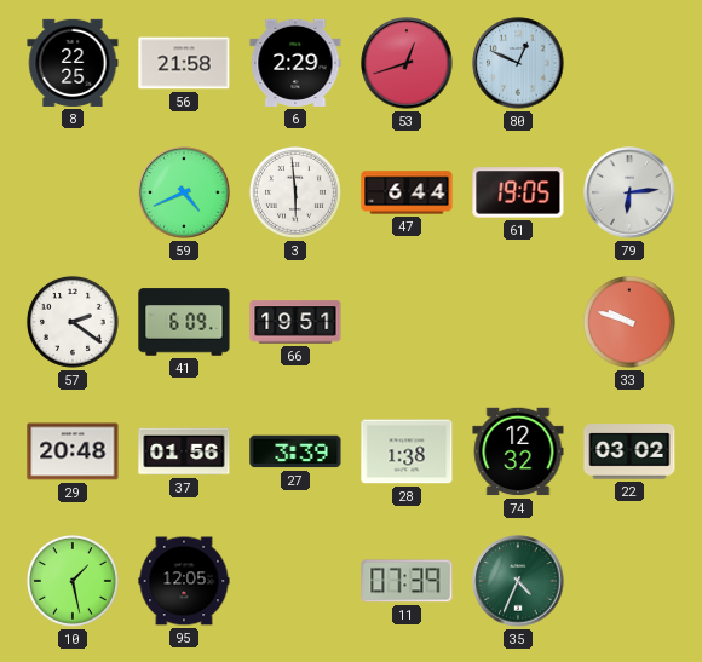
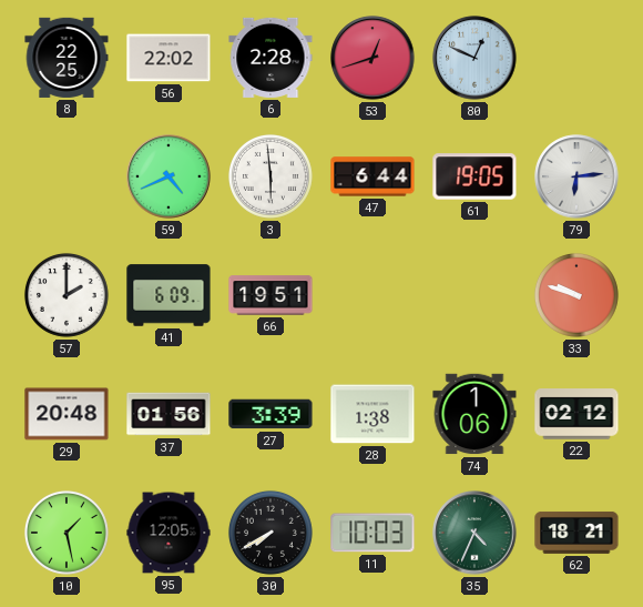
56: 21:58 -> 22:02
6: 2:29 -> 2:28
57: 2:21 -> 2:00
74: 12:32 -> 1:06
22: 03:02 -> 02:12
30: none -> 7:40
11: 07:39 -> 10:03
62: none -> 18:21
